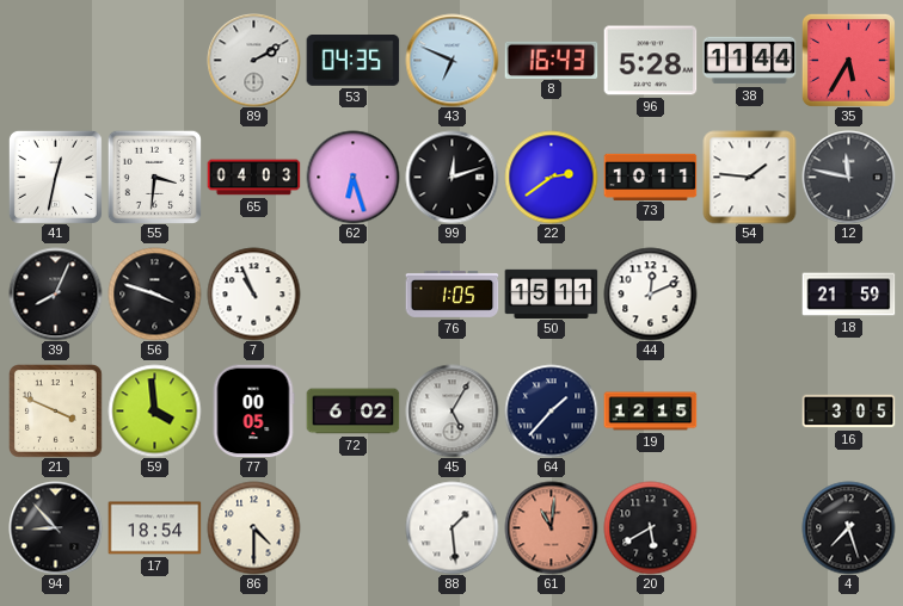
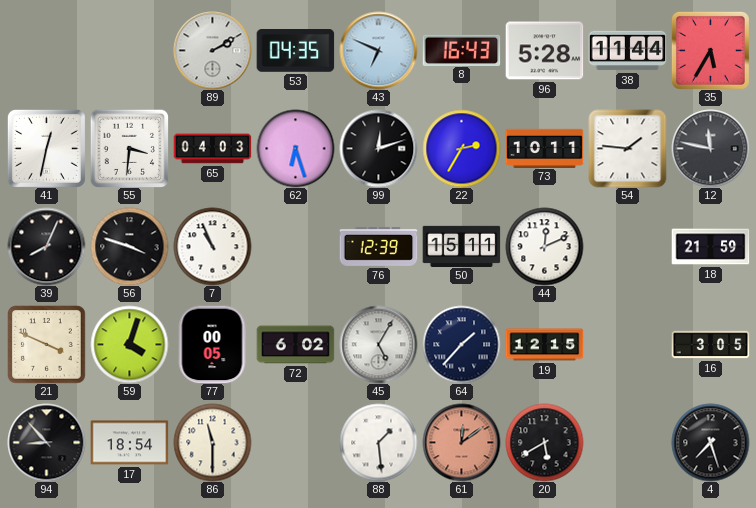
22: 2:39 -> 2:35
76: 1:05 -> 12:39
59: 3:59 -> 4:03
86: 4:30 -> 11:30
61: 11:01 -> 12:09
